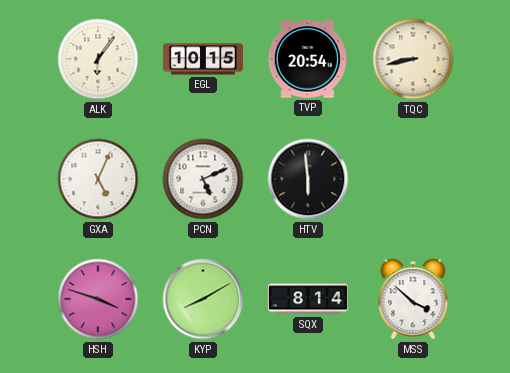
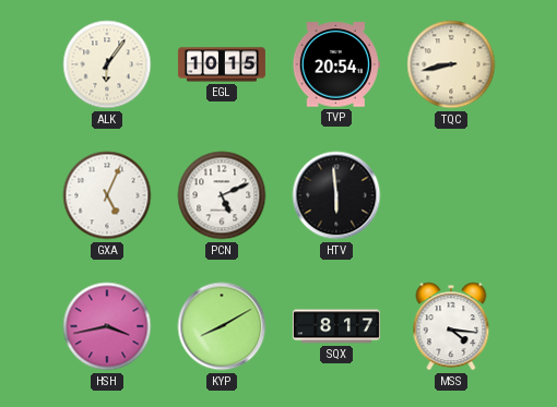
HSH: 3:48 -> 3:43
SQX: 8:14 -> 8:17
MSS: 3:52 -> 4:16
